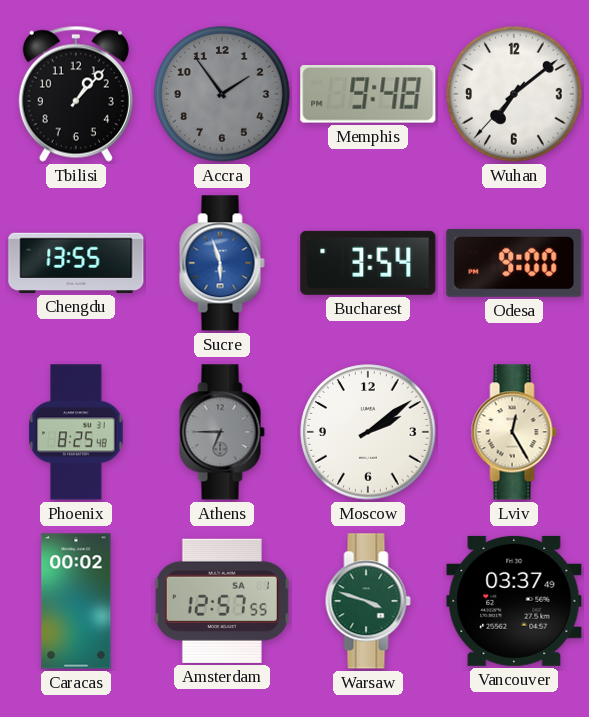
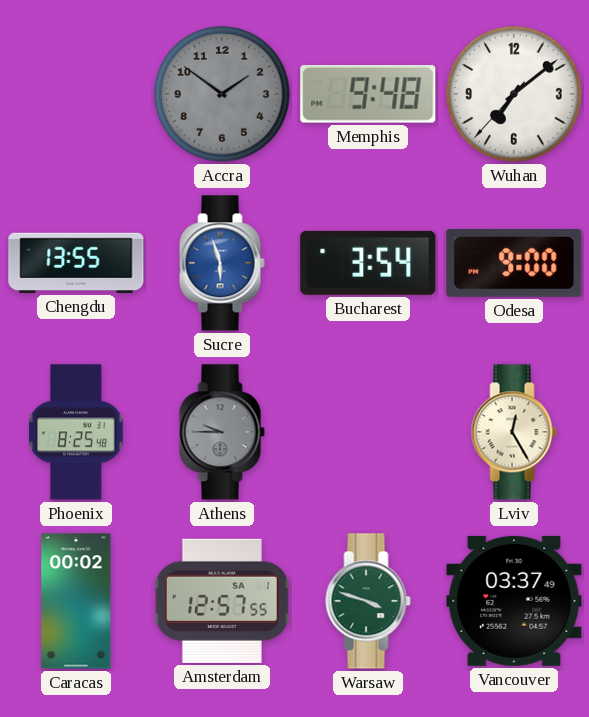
Tbilisi: 1:07 -> none
Accra: 1:54 -> 1:51
Athens: 6:45 -> 9:45
Moscow: 2:09 -> none
